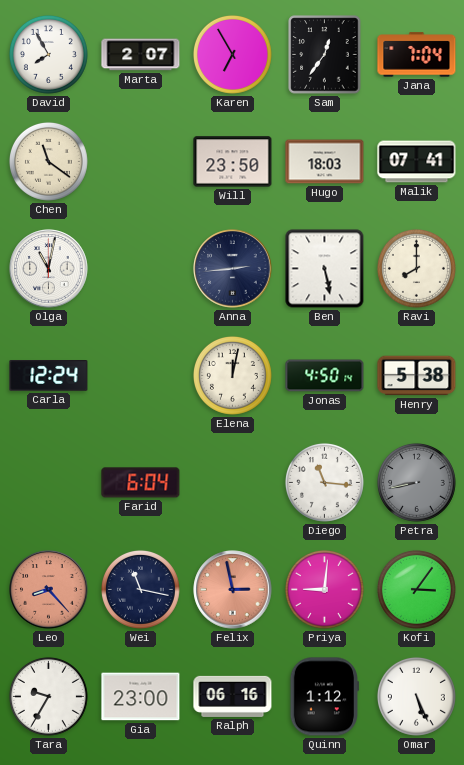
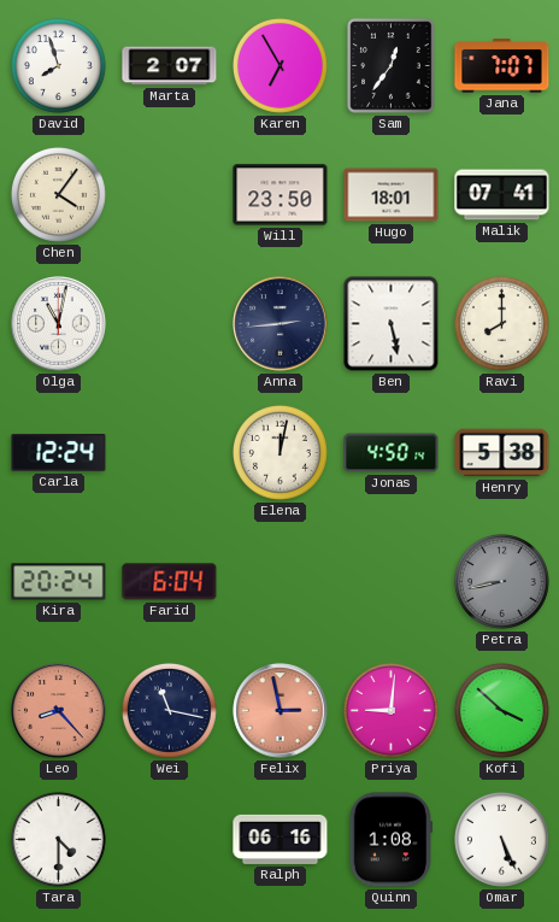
David: 7:55 -> 7:57
Jana: 7:04 -> 7:07
Chen: 11:21 -> 4:06
Hugo: 18:03 -> 18:01
Kira: none -> 20:24
Diego: 11:16 -> none
Kofi: 3:06 -> 3:52
Tara: 9:35 -> 4:30
Gia: 23:00 -> none
Quinn: 1:12 -> 1:08
